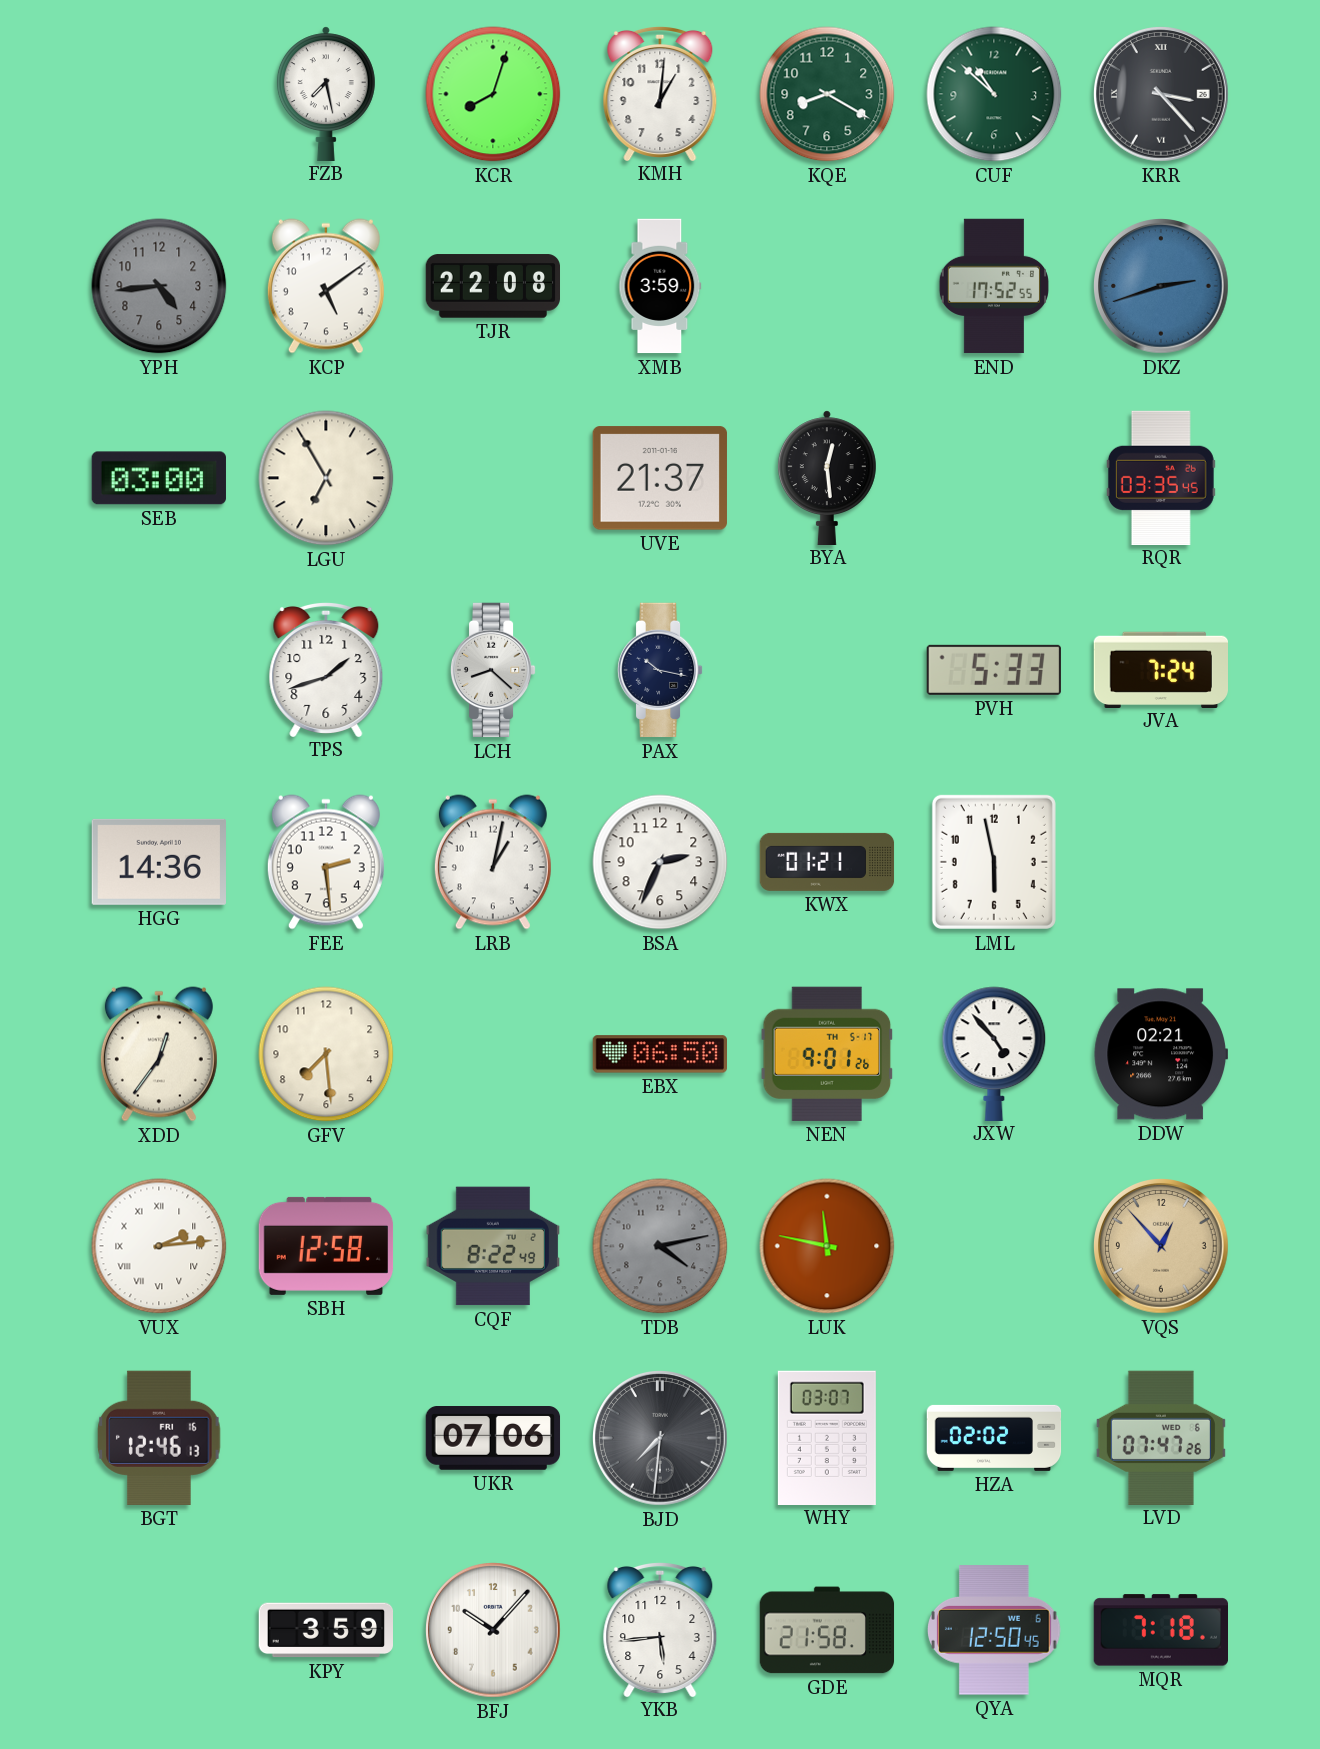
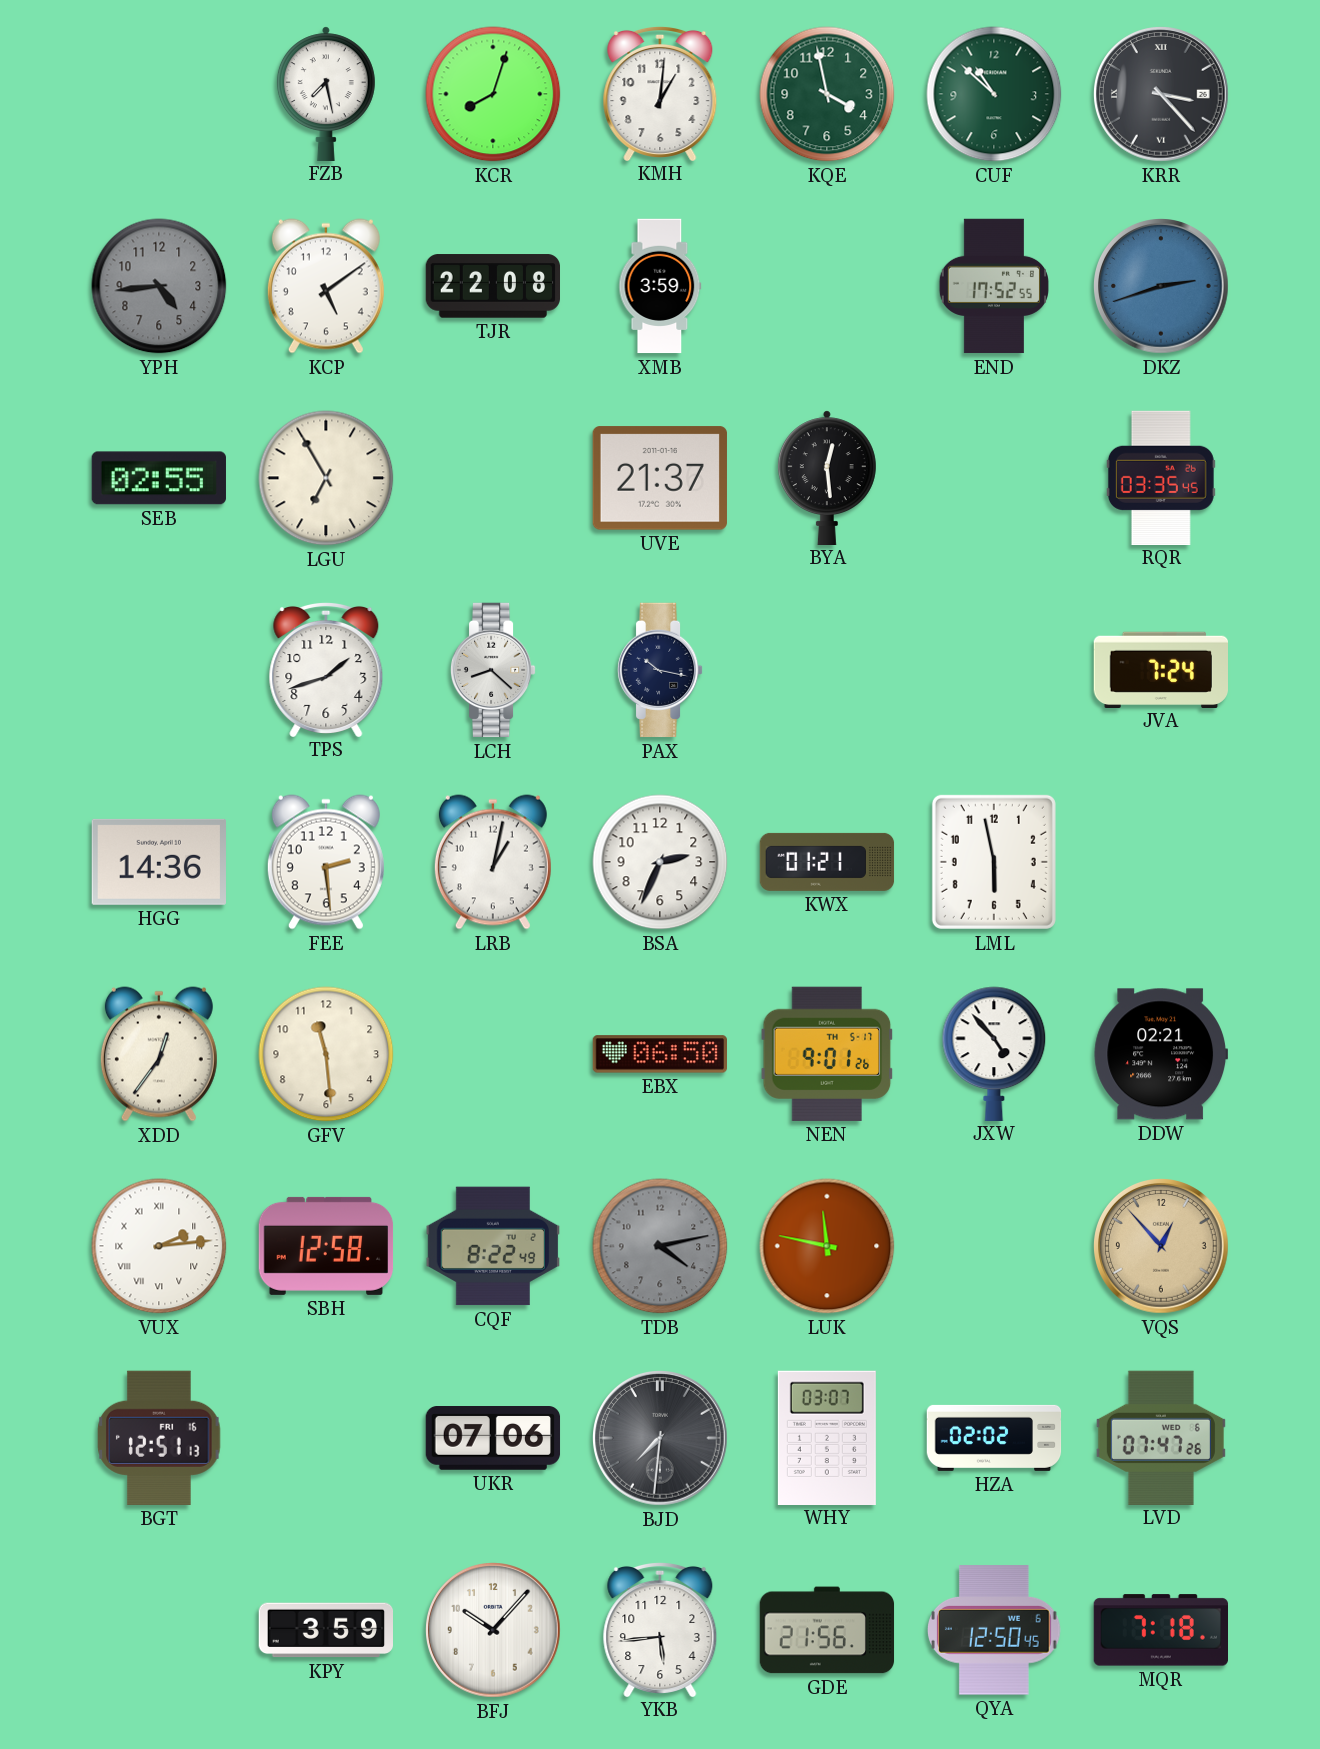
KQE: 8:20 -> 3:58
SEB: 03:00 -> 02:55
PVH: 5:33 -> none
GFV: 7:29 -> 11:29
BGT: 12:46 -> 12:51
GDE: 21:58 -> 21:56
